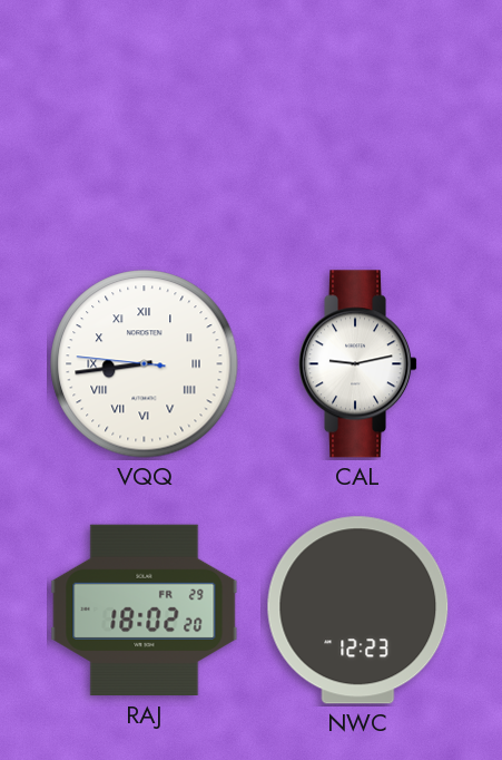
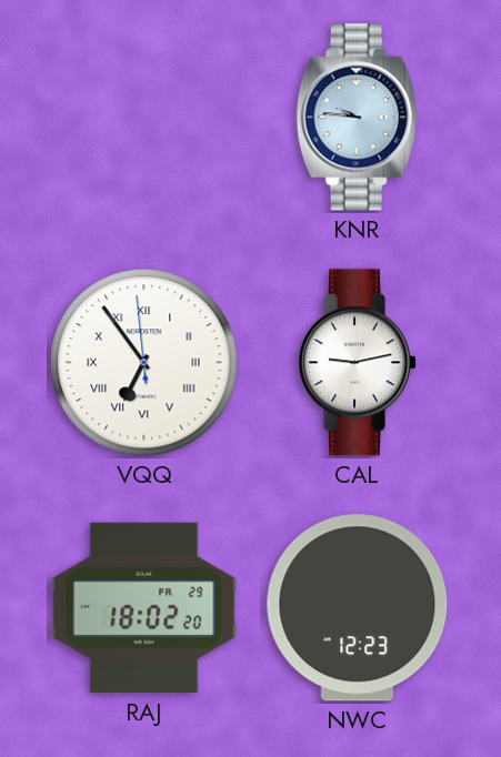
KNR: none -> 9:46
VQQ: 8:43 -> 6:53
